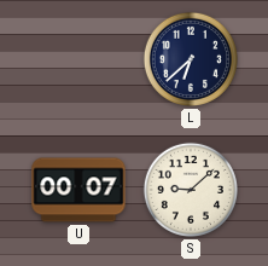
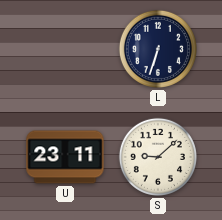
L: 6:38 -> 6:33
U: 00:07 -> 23:11
